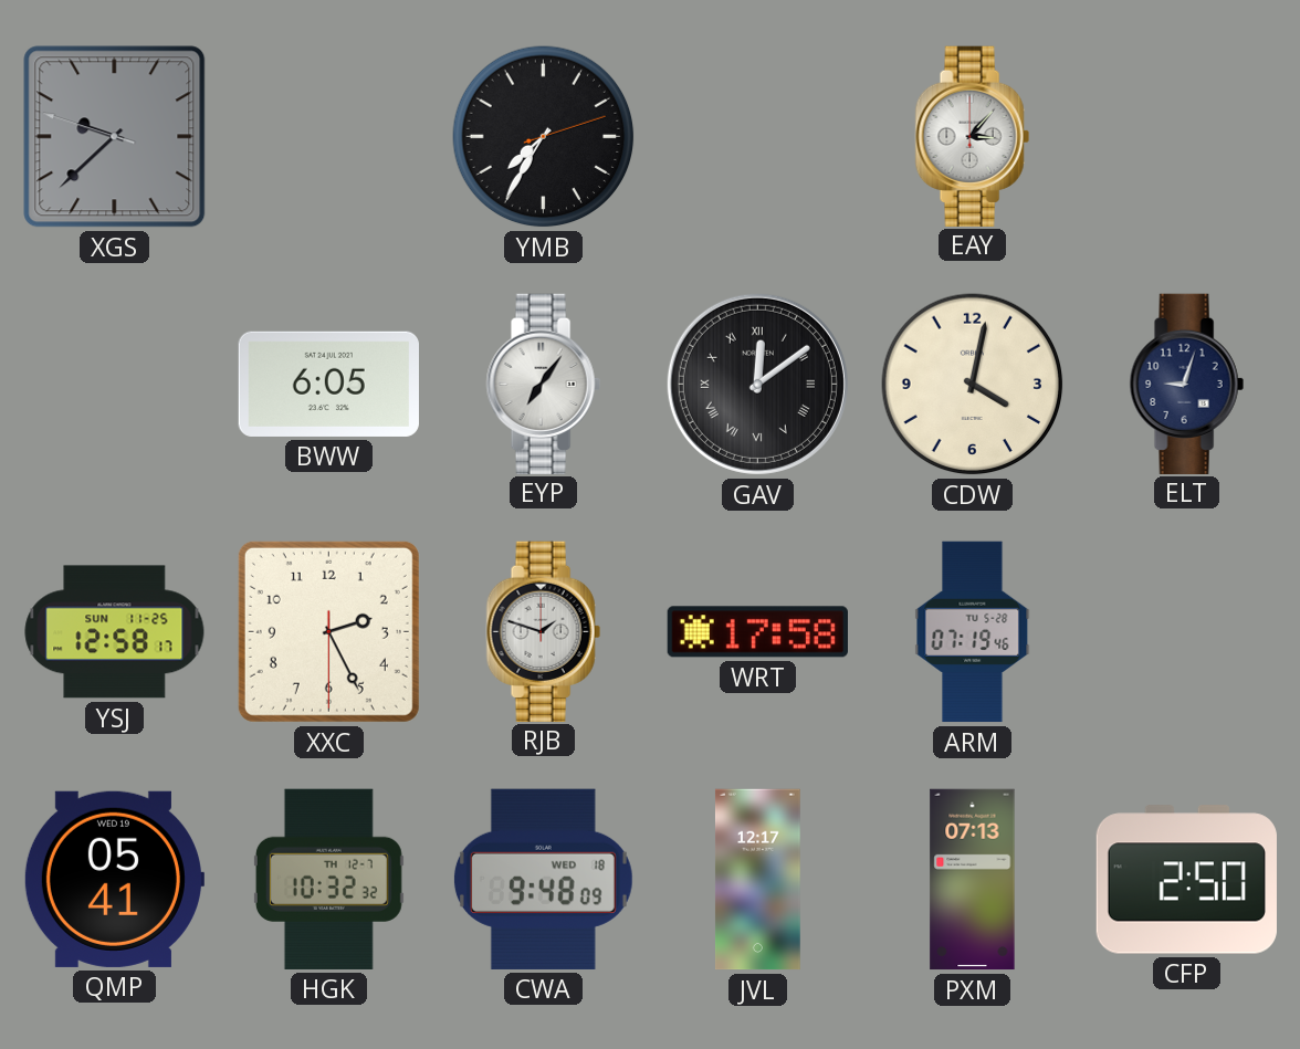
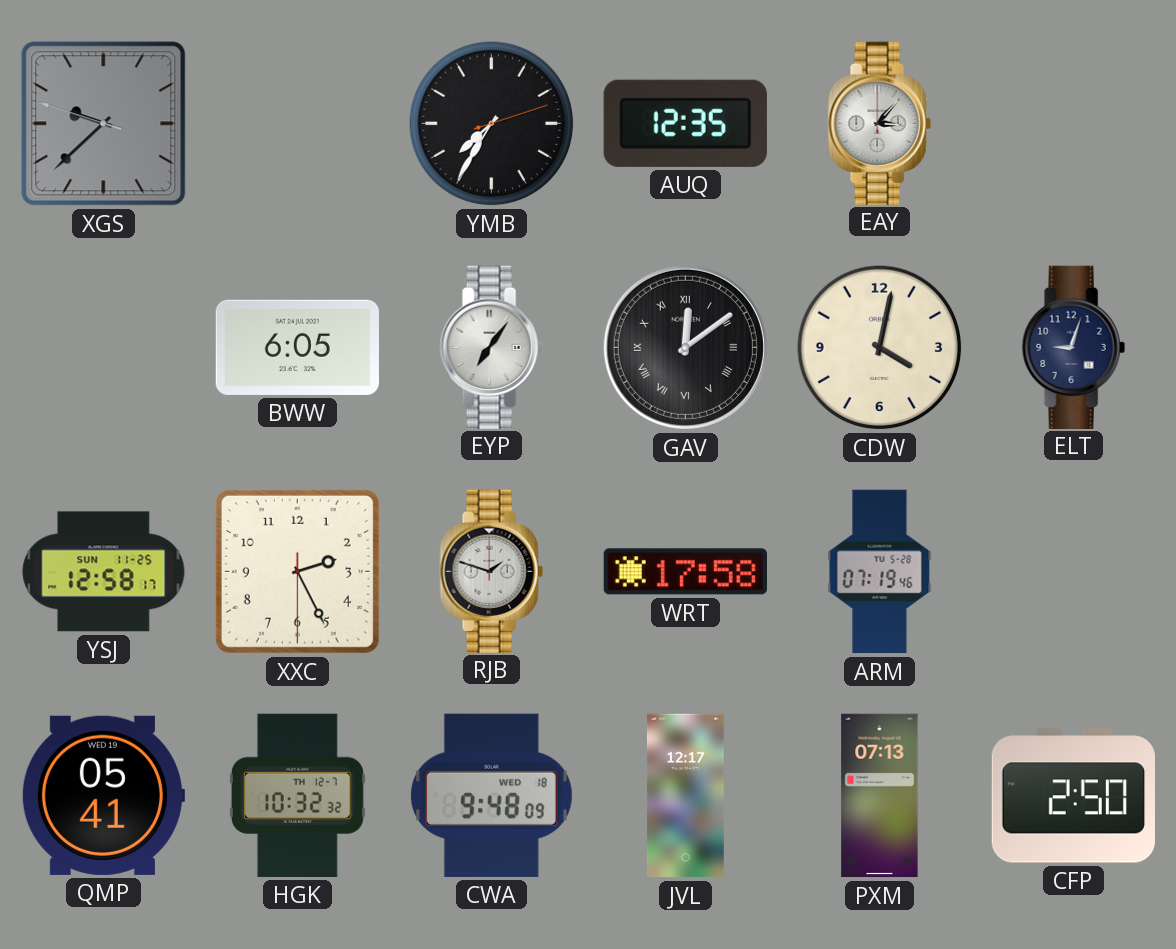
AUQ: none -> 12:35
